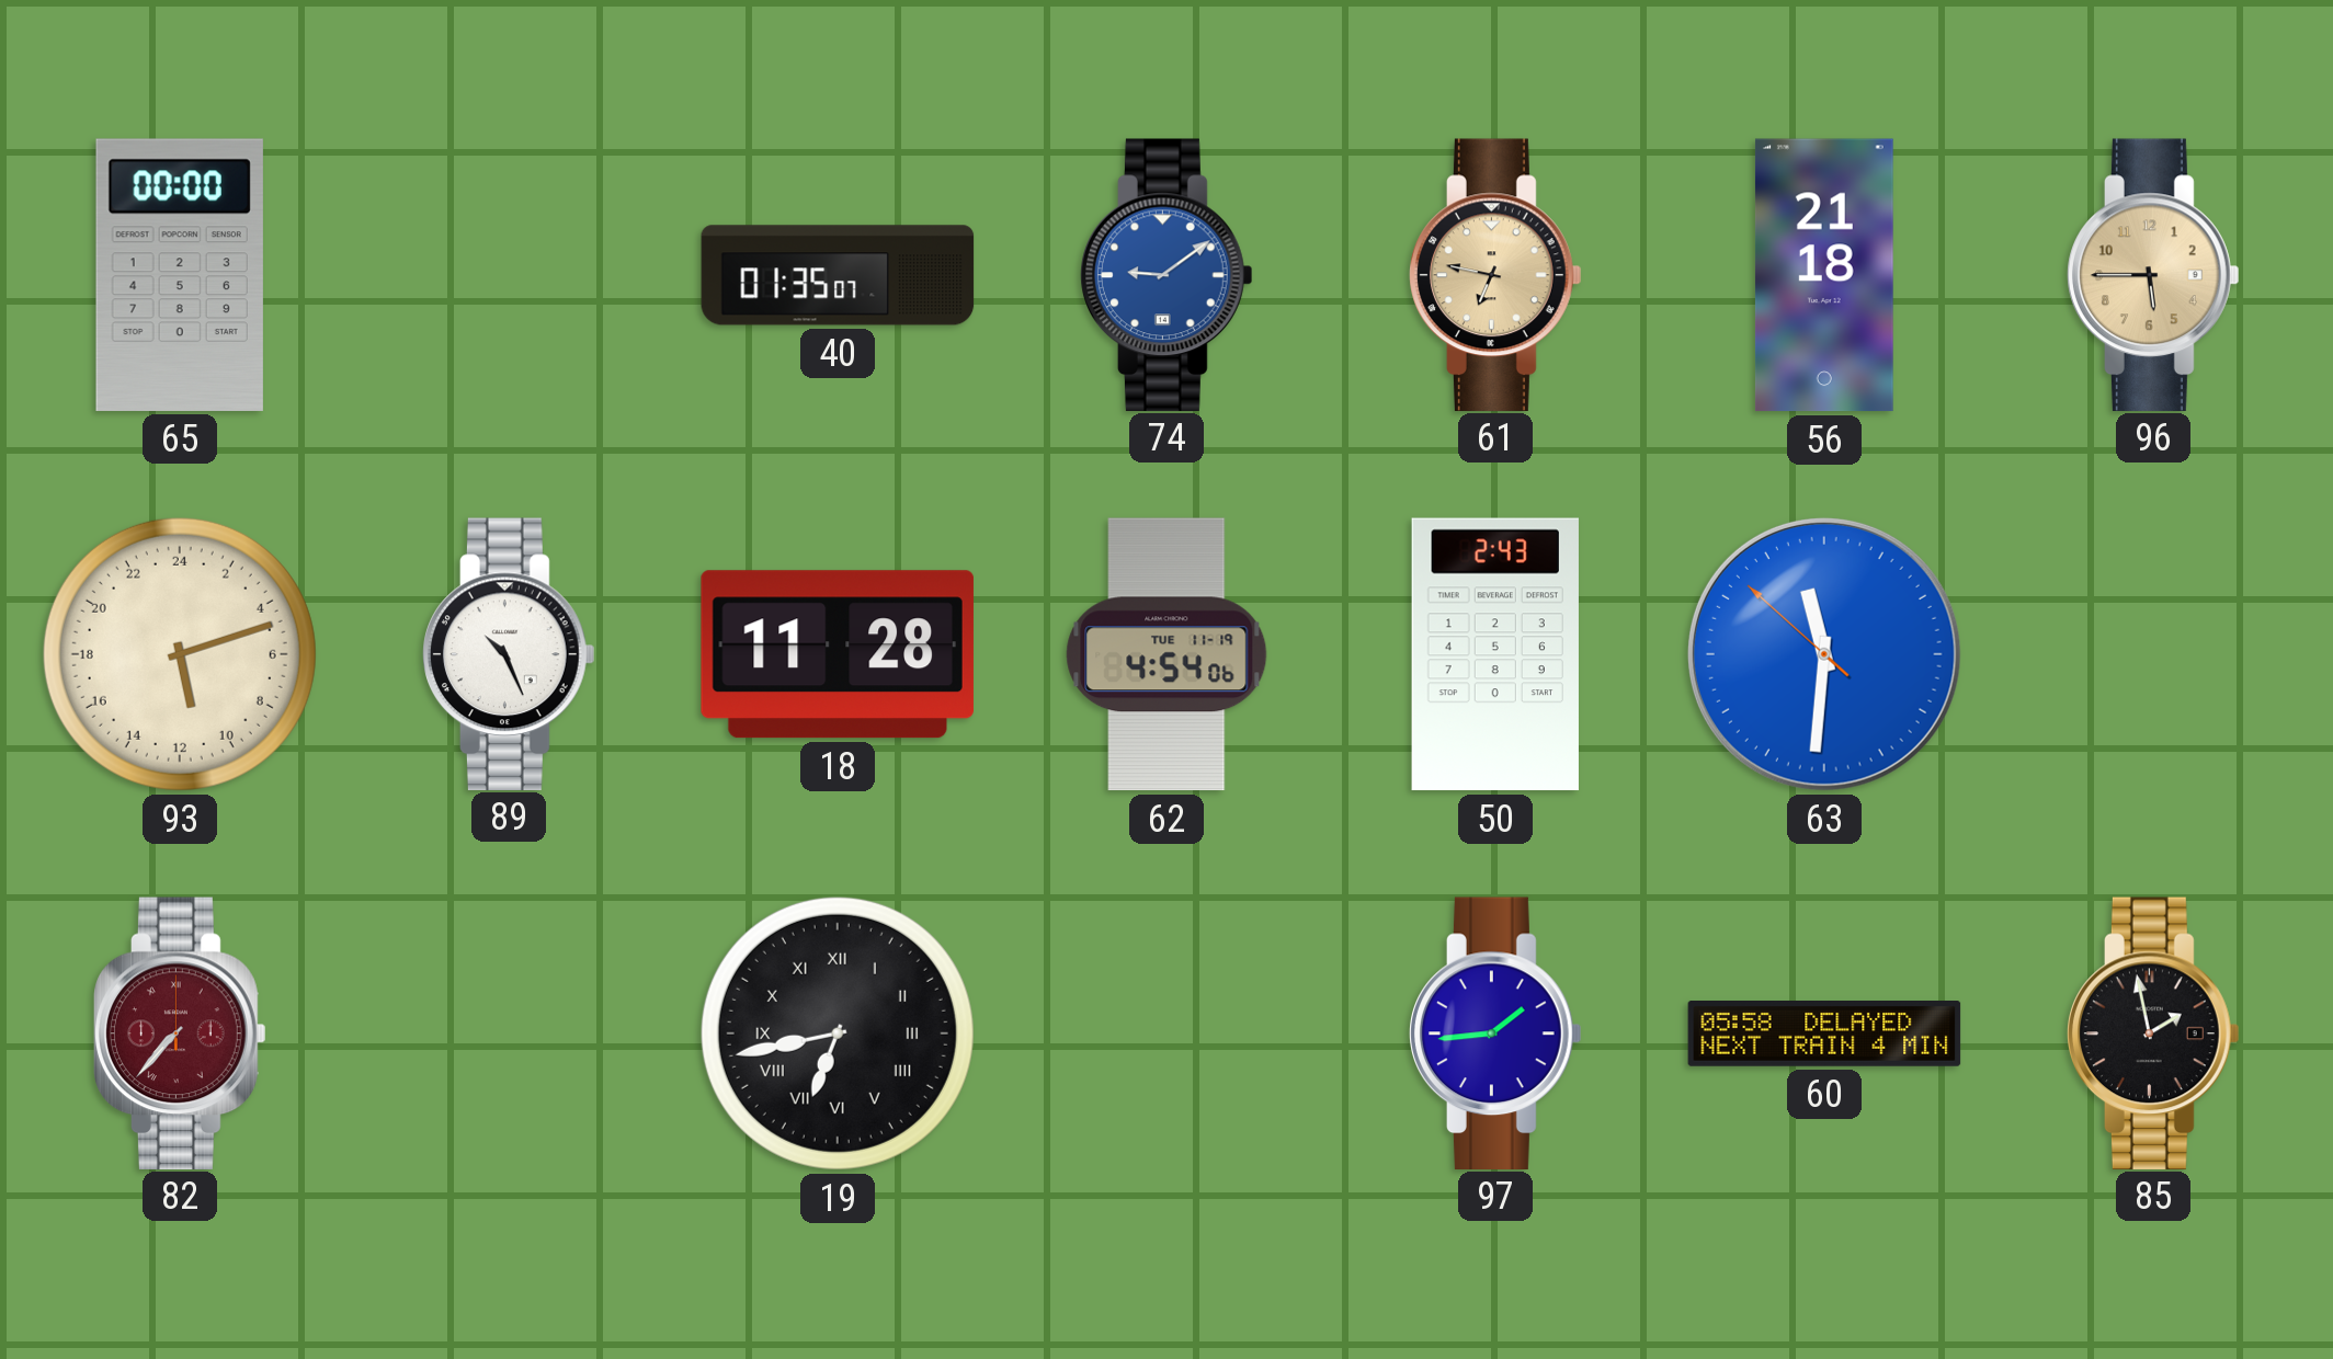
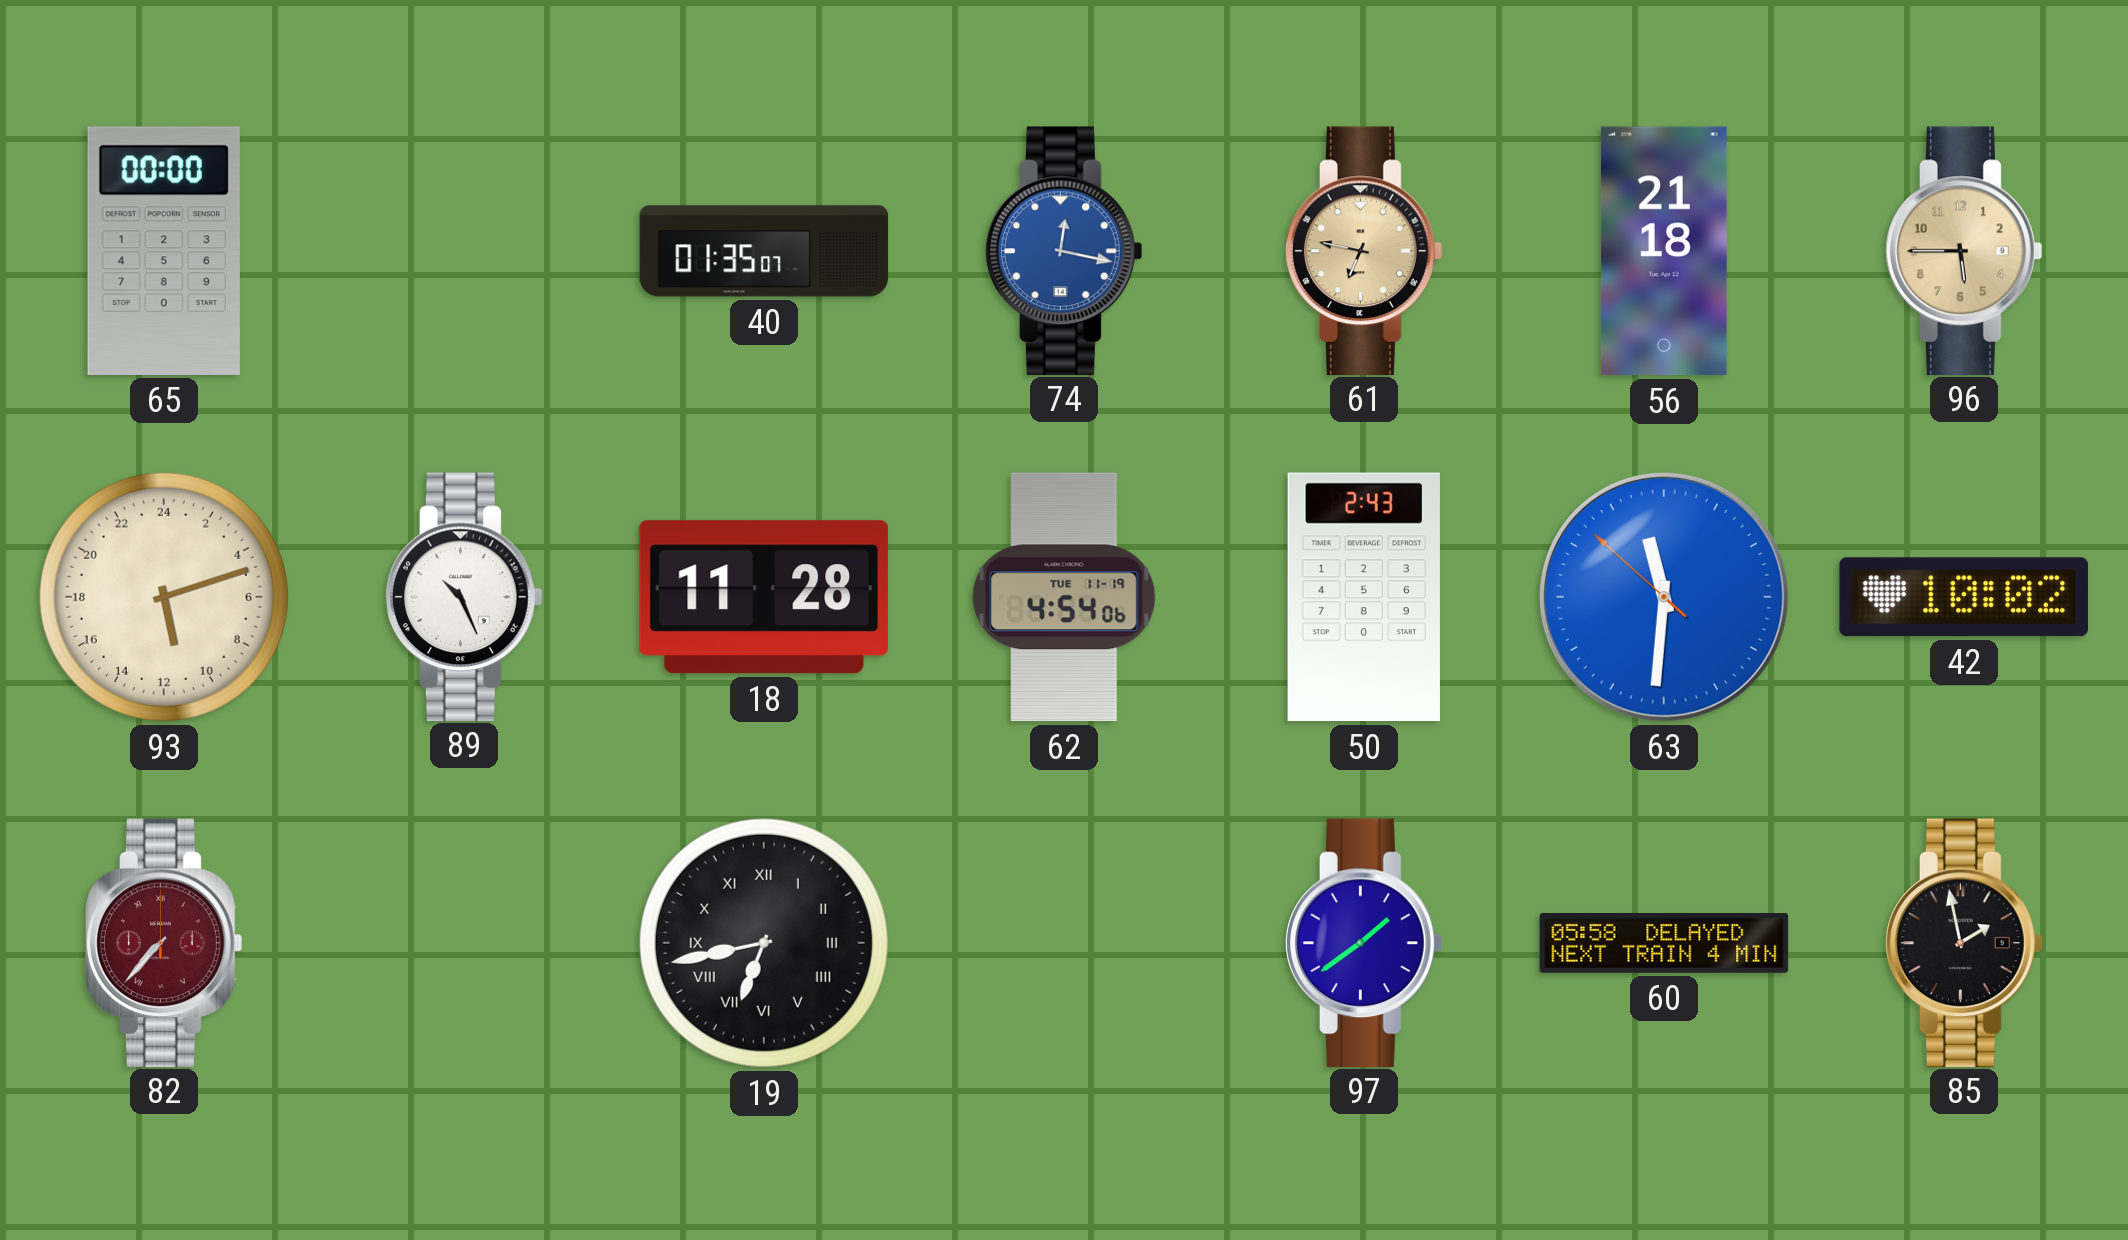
74: 9:09 -> 12:17
42: none -> 10:02
97: 1:44 -> 1:39
